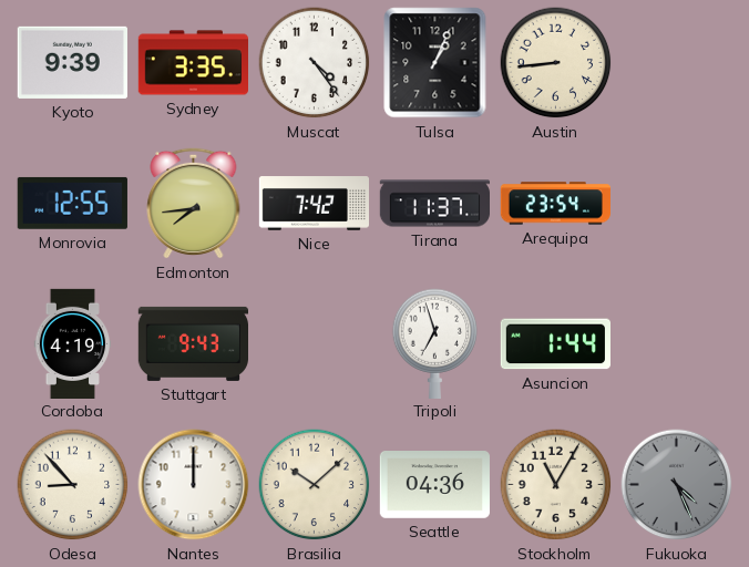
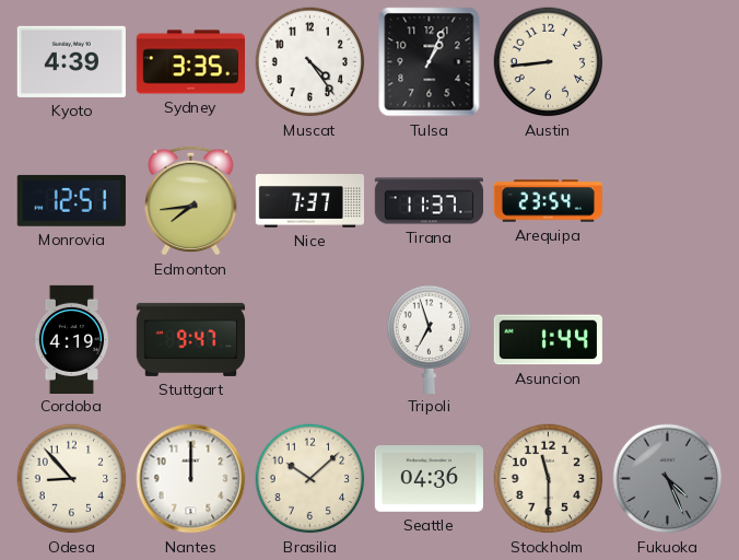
Kyoto: 9:39 -> 4:39
Monrovia: 12:55 -> 12:51
Nice: 7:42 -> 7:37
Stuttgart: 9:43 -> 9:47
Stockholm: 11:05 -> 11:30
